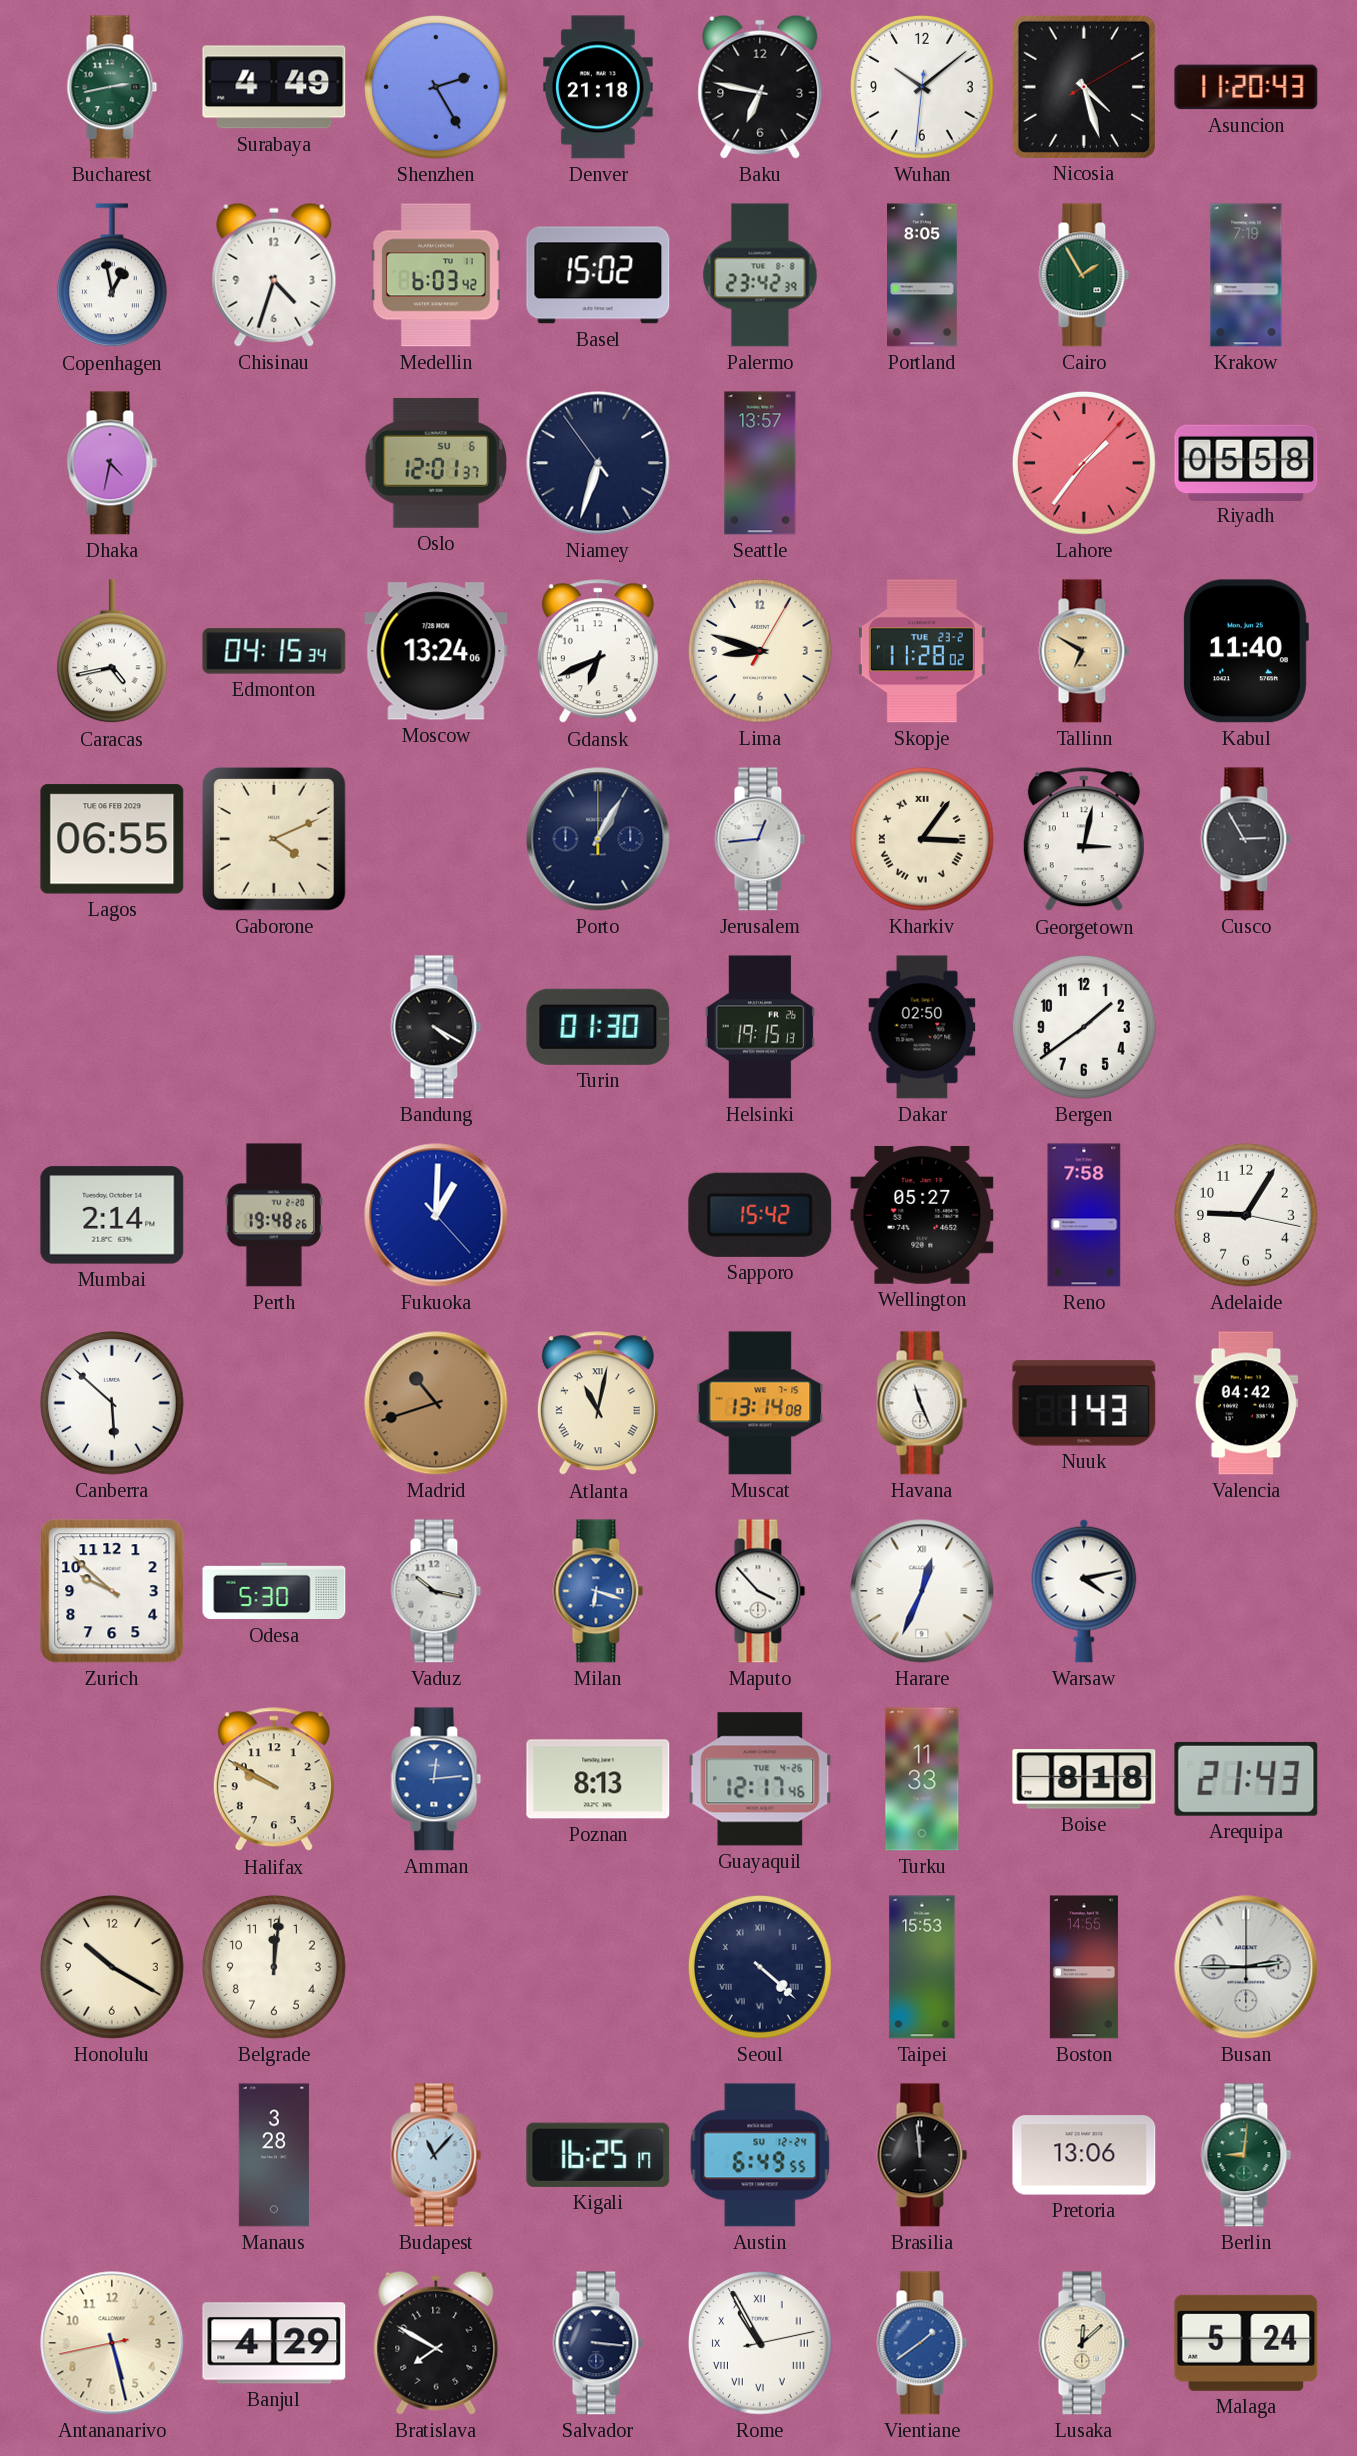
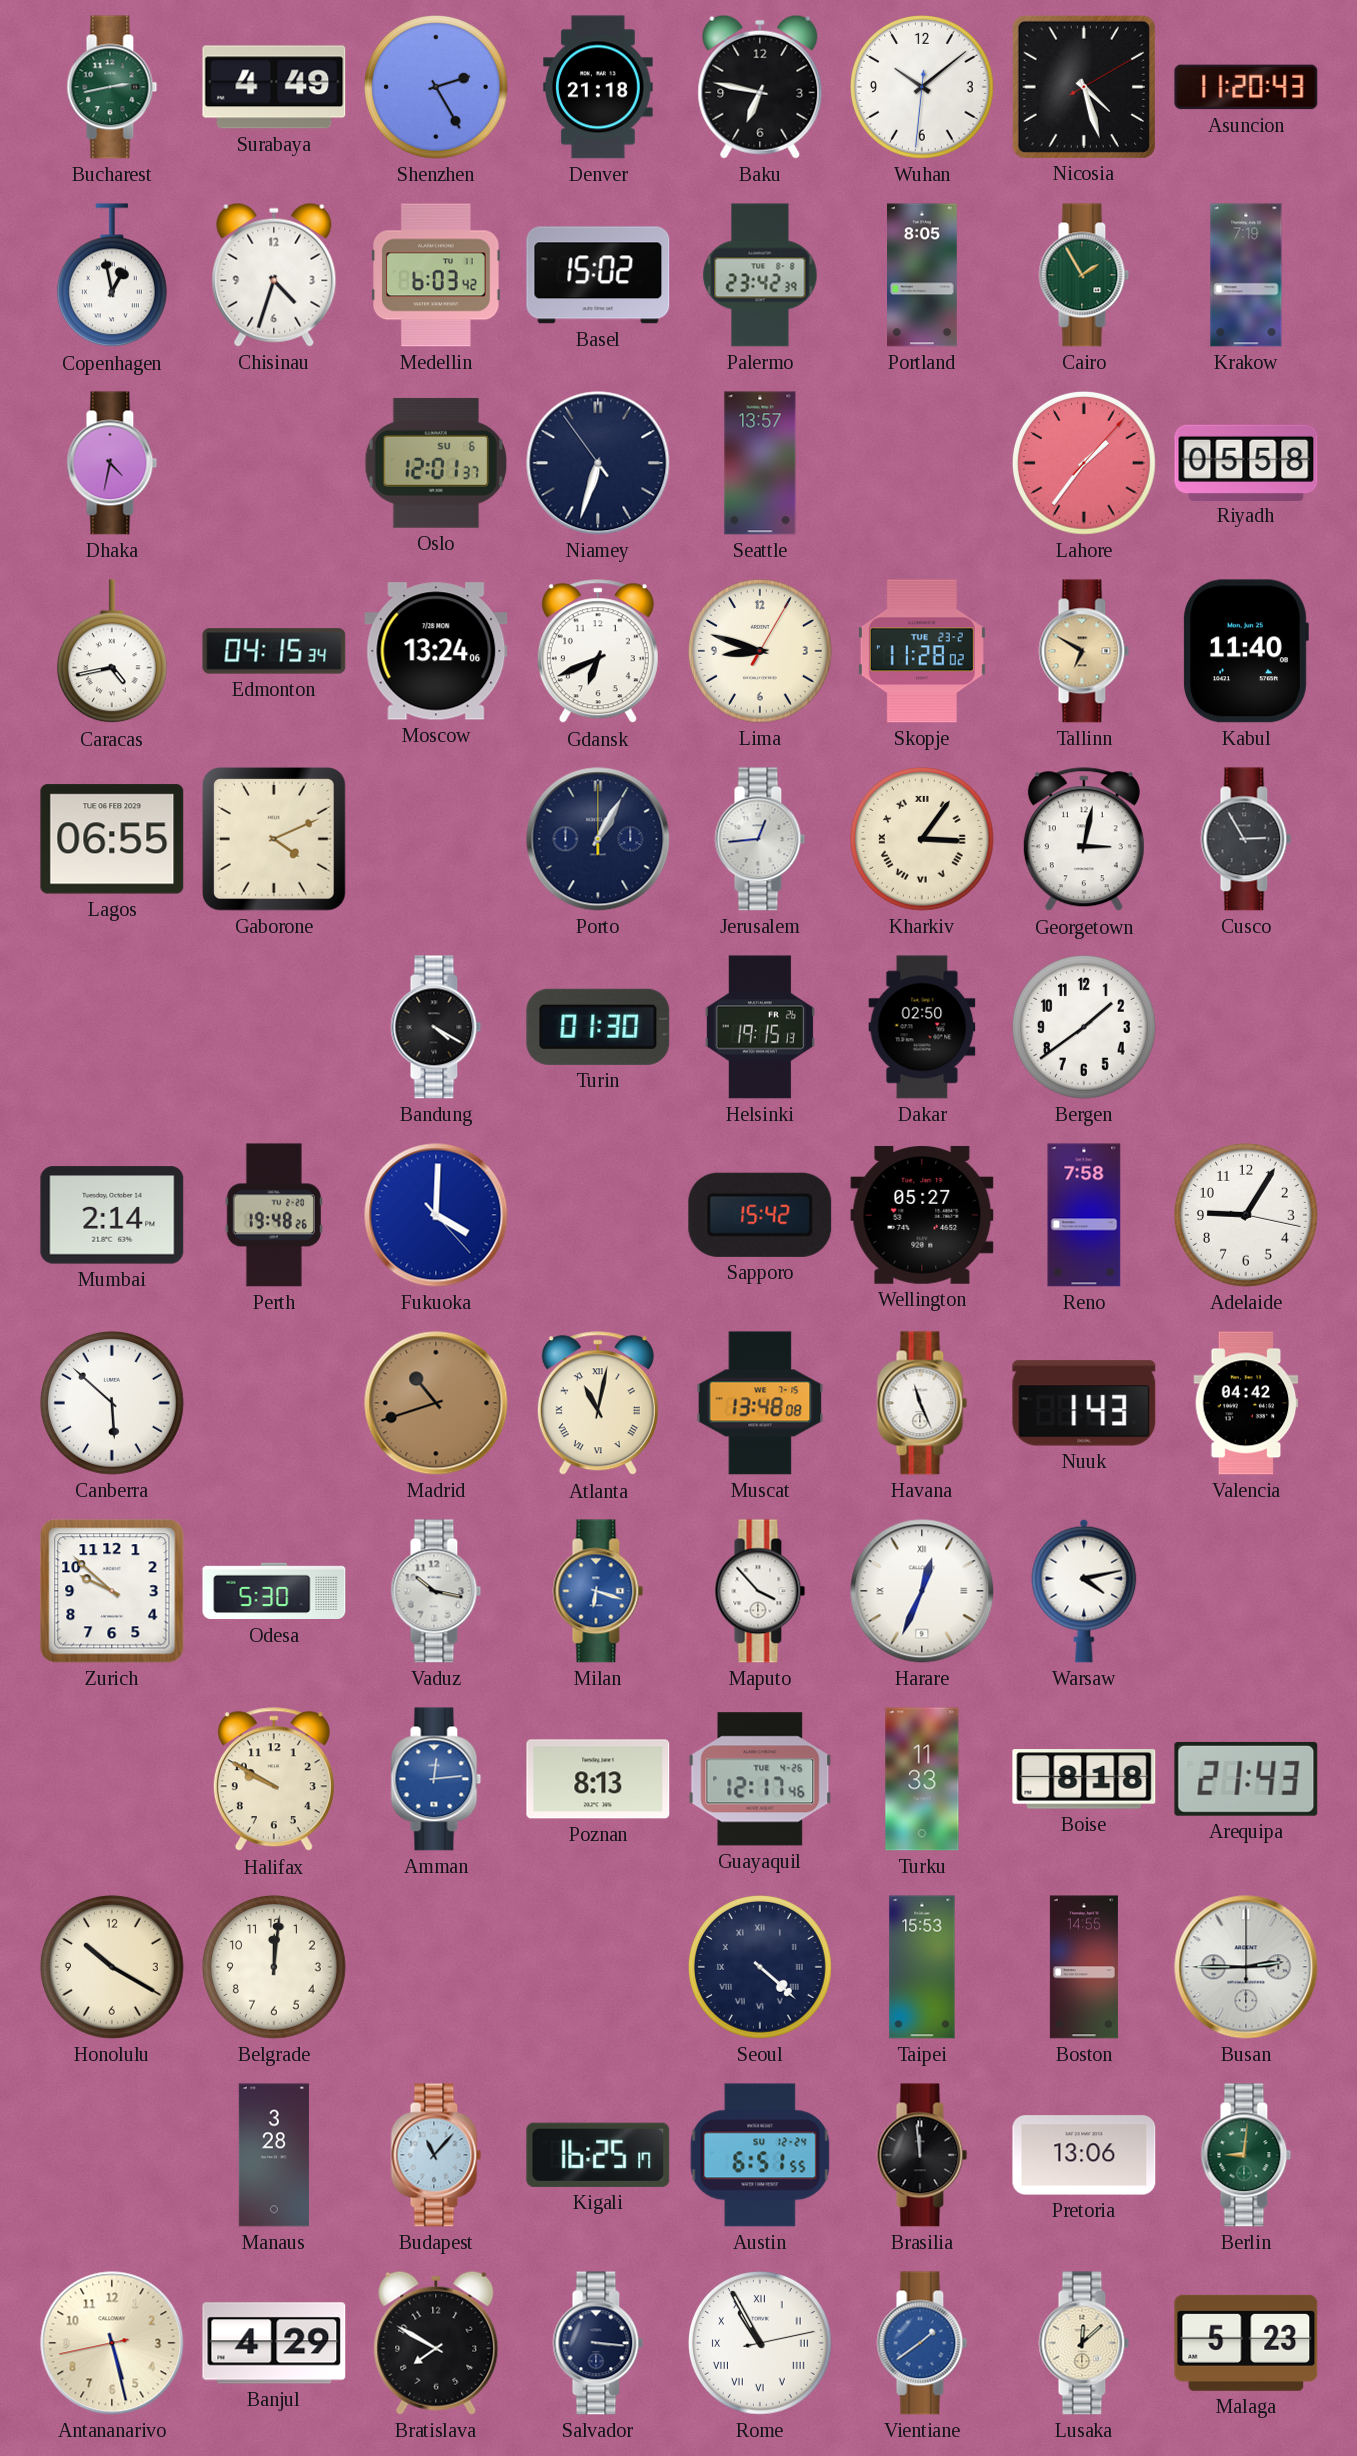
Fukuoka: 1:00 -> 4:00
Muscat: 13:14 -> 13:48
Austin: 6:49 -> 6:51
Malaga: 5:24 -> 5:23
